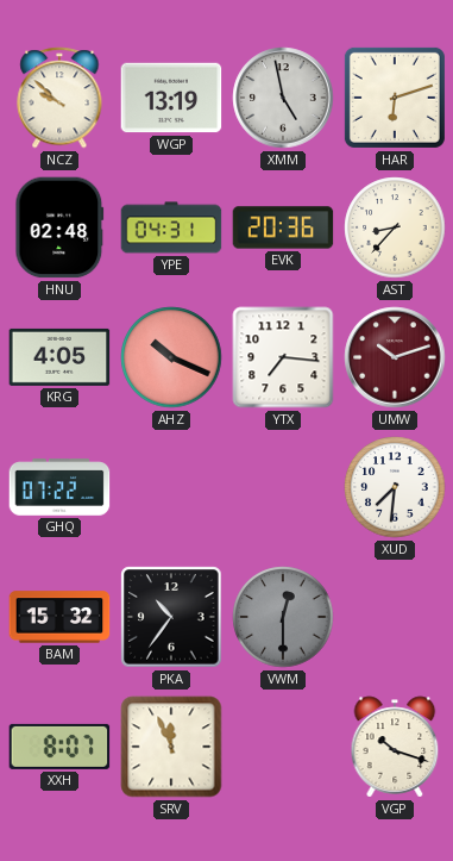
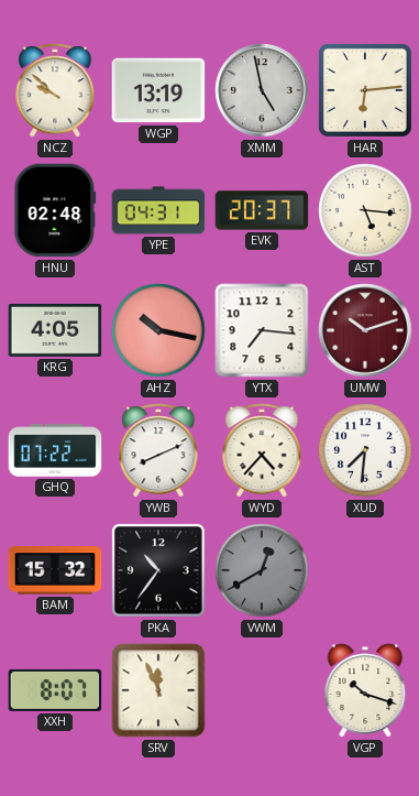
HAR: 6:12 -> 6:14
EVK: 20:36 -> 20:37
AST: 8:37 -> 5:16
AHZ: 10:19 -> 10:17
YWB: none -> 8:11
WYD: none -> 4:37
VWM: 12:30 -> 12:40
